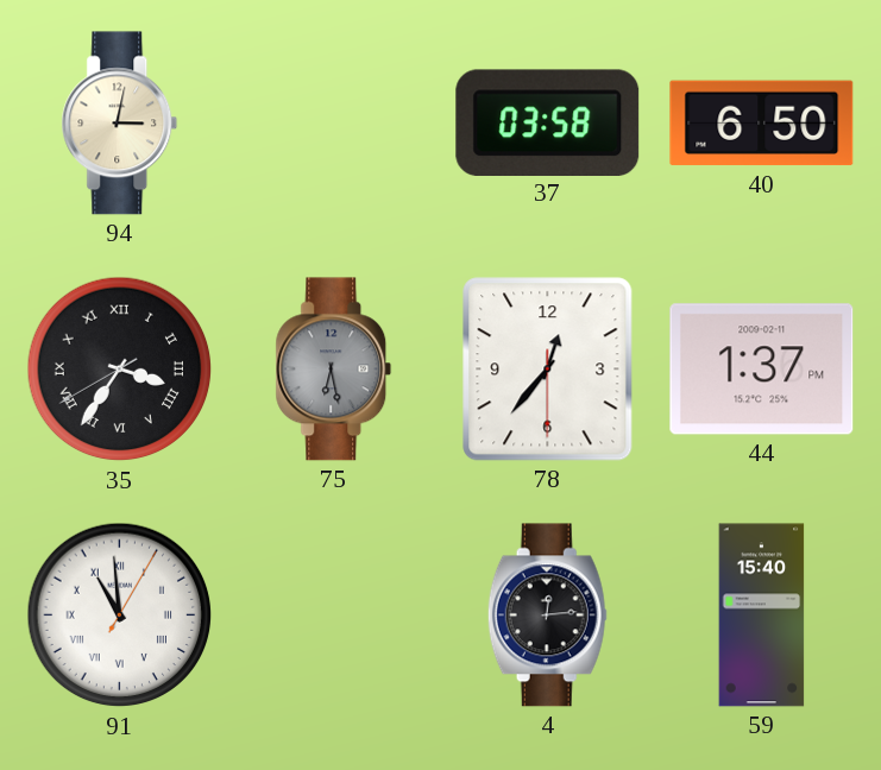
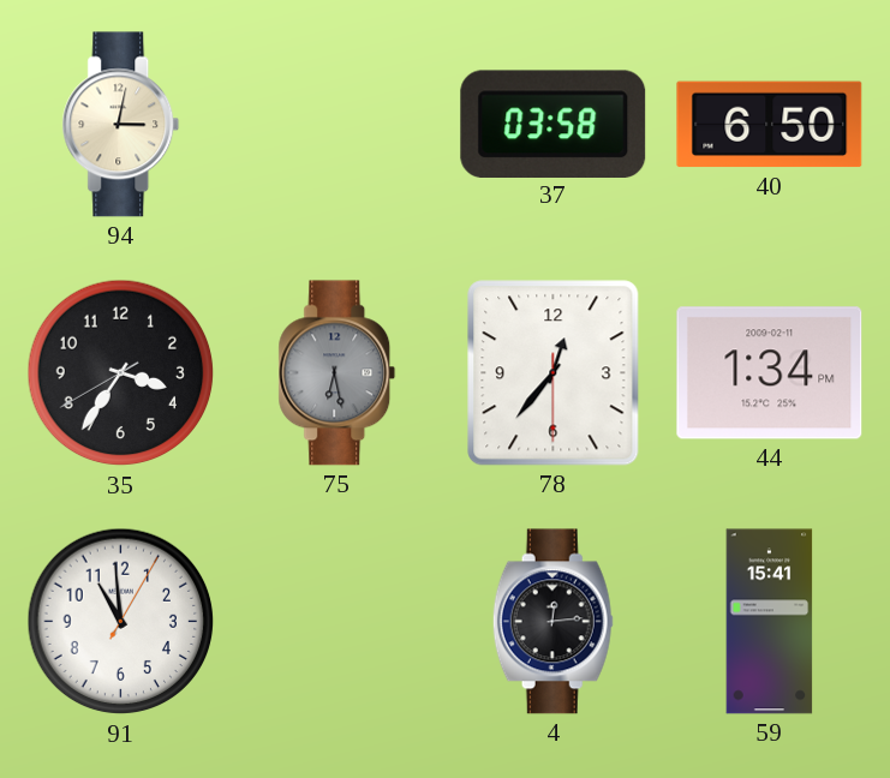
35 numerals: Roman -> Arabic
44: 1:37 -> 1:34
91 numerals: Roman -> Arabic
59: 15:40 -> 15:41
